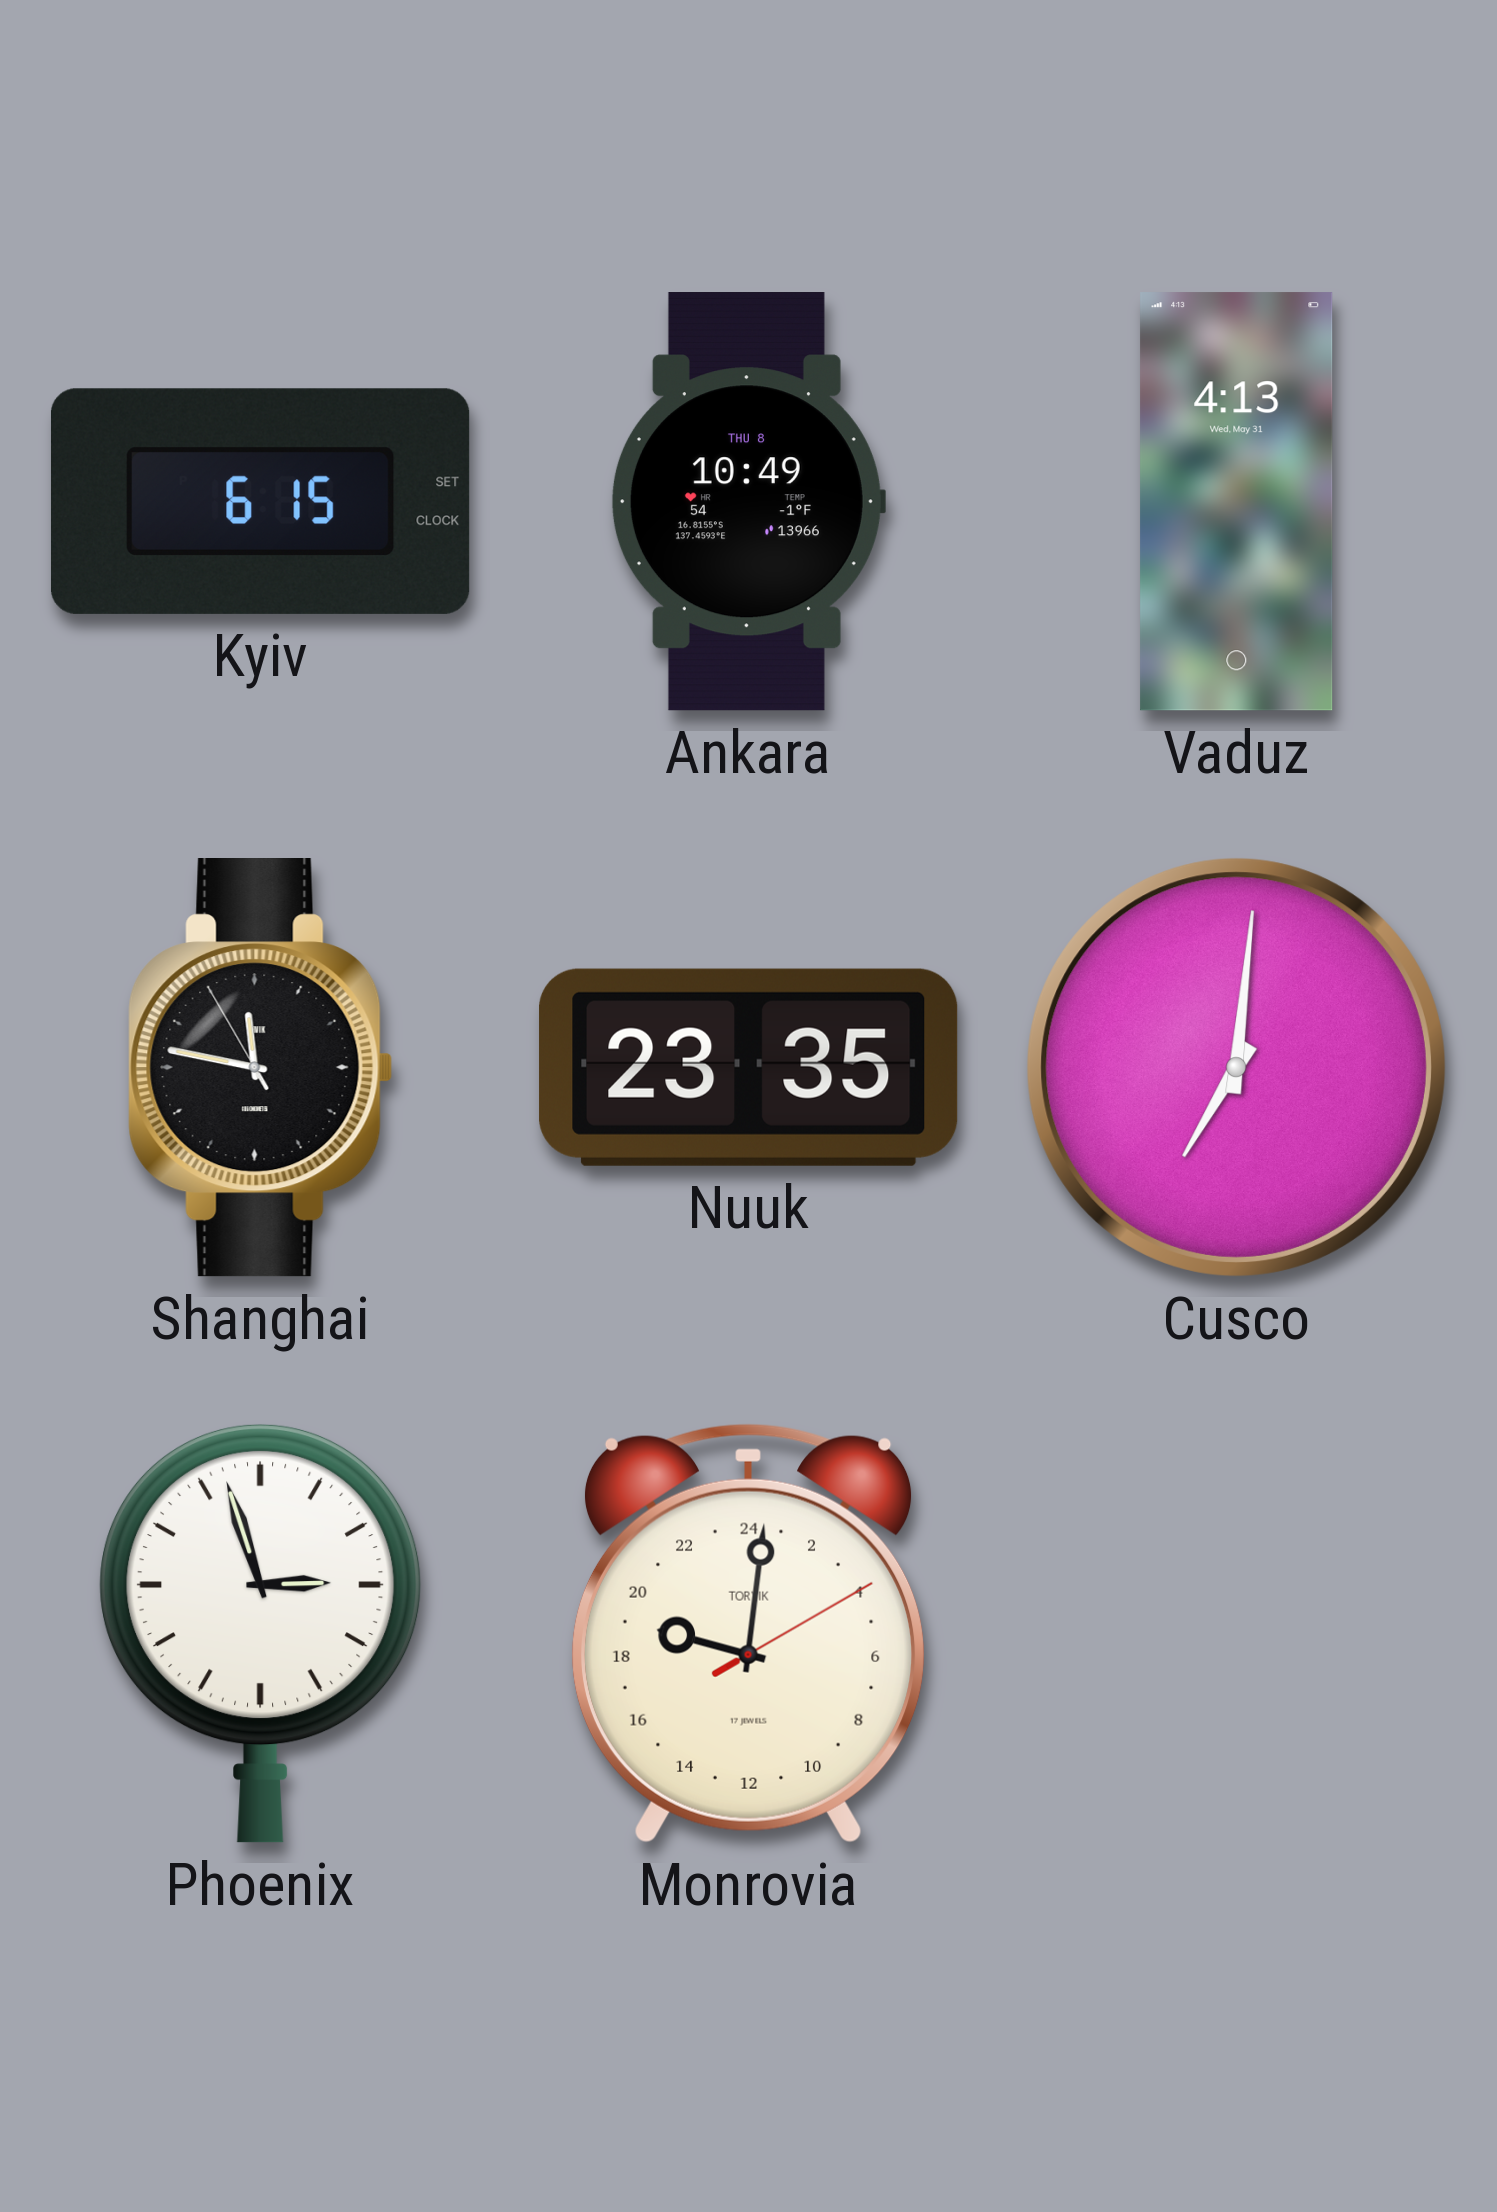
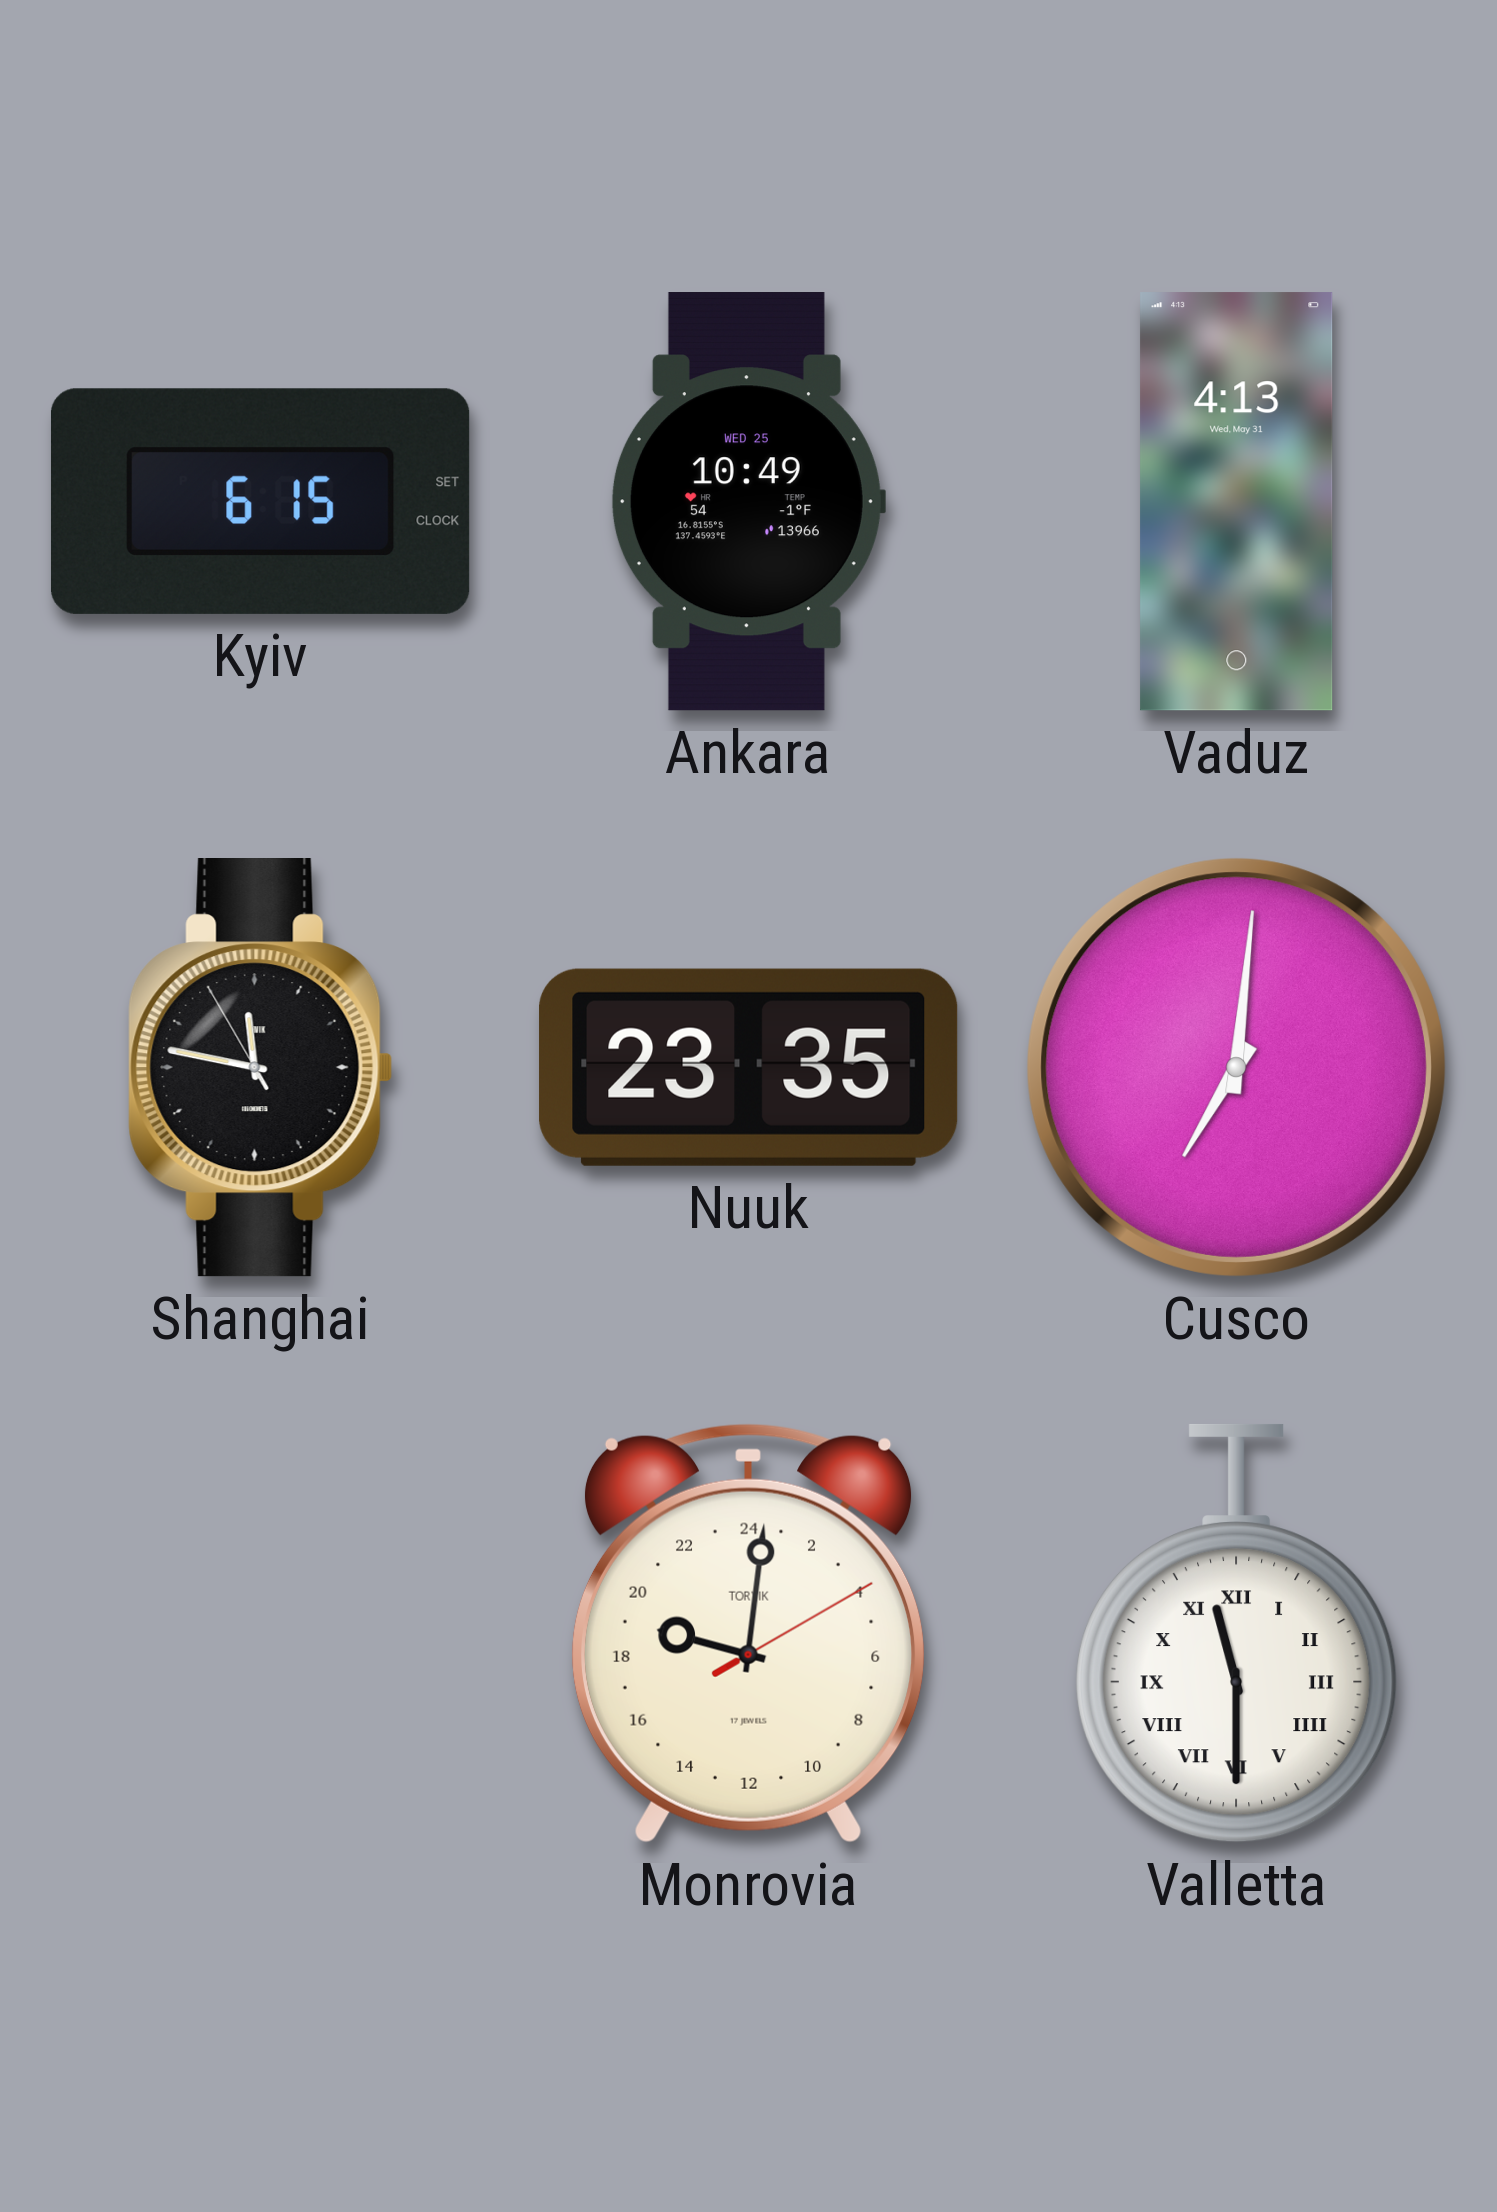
Ankara date: THU 8 -> WED 25
Phoenix: 2:57 -> none
Valletta: none -> 11:30
